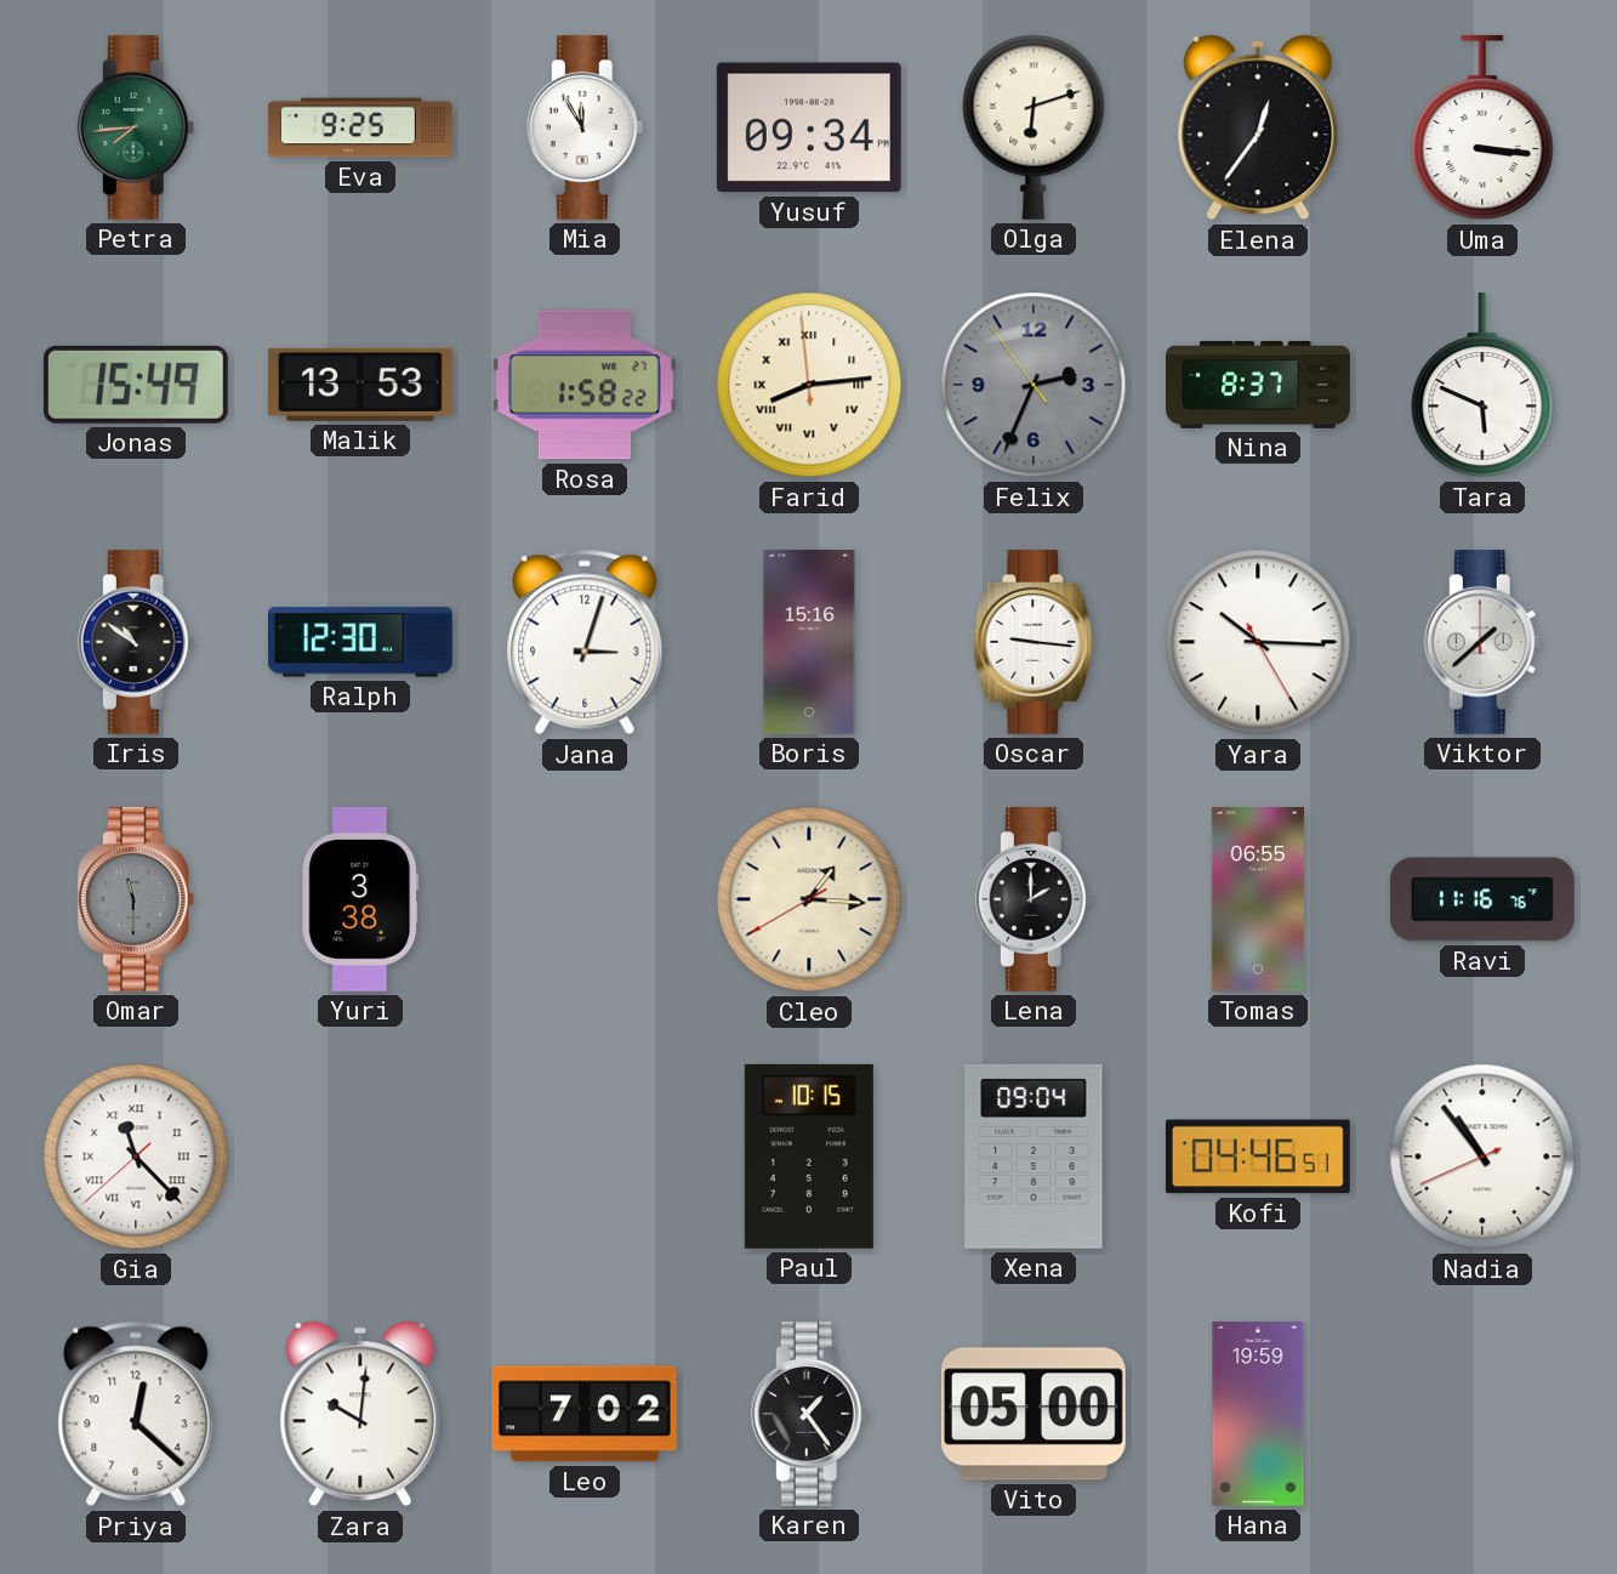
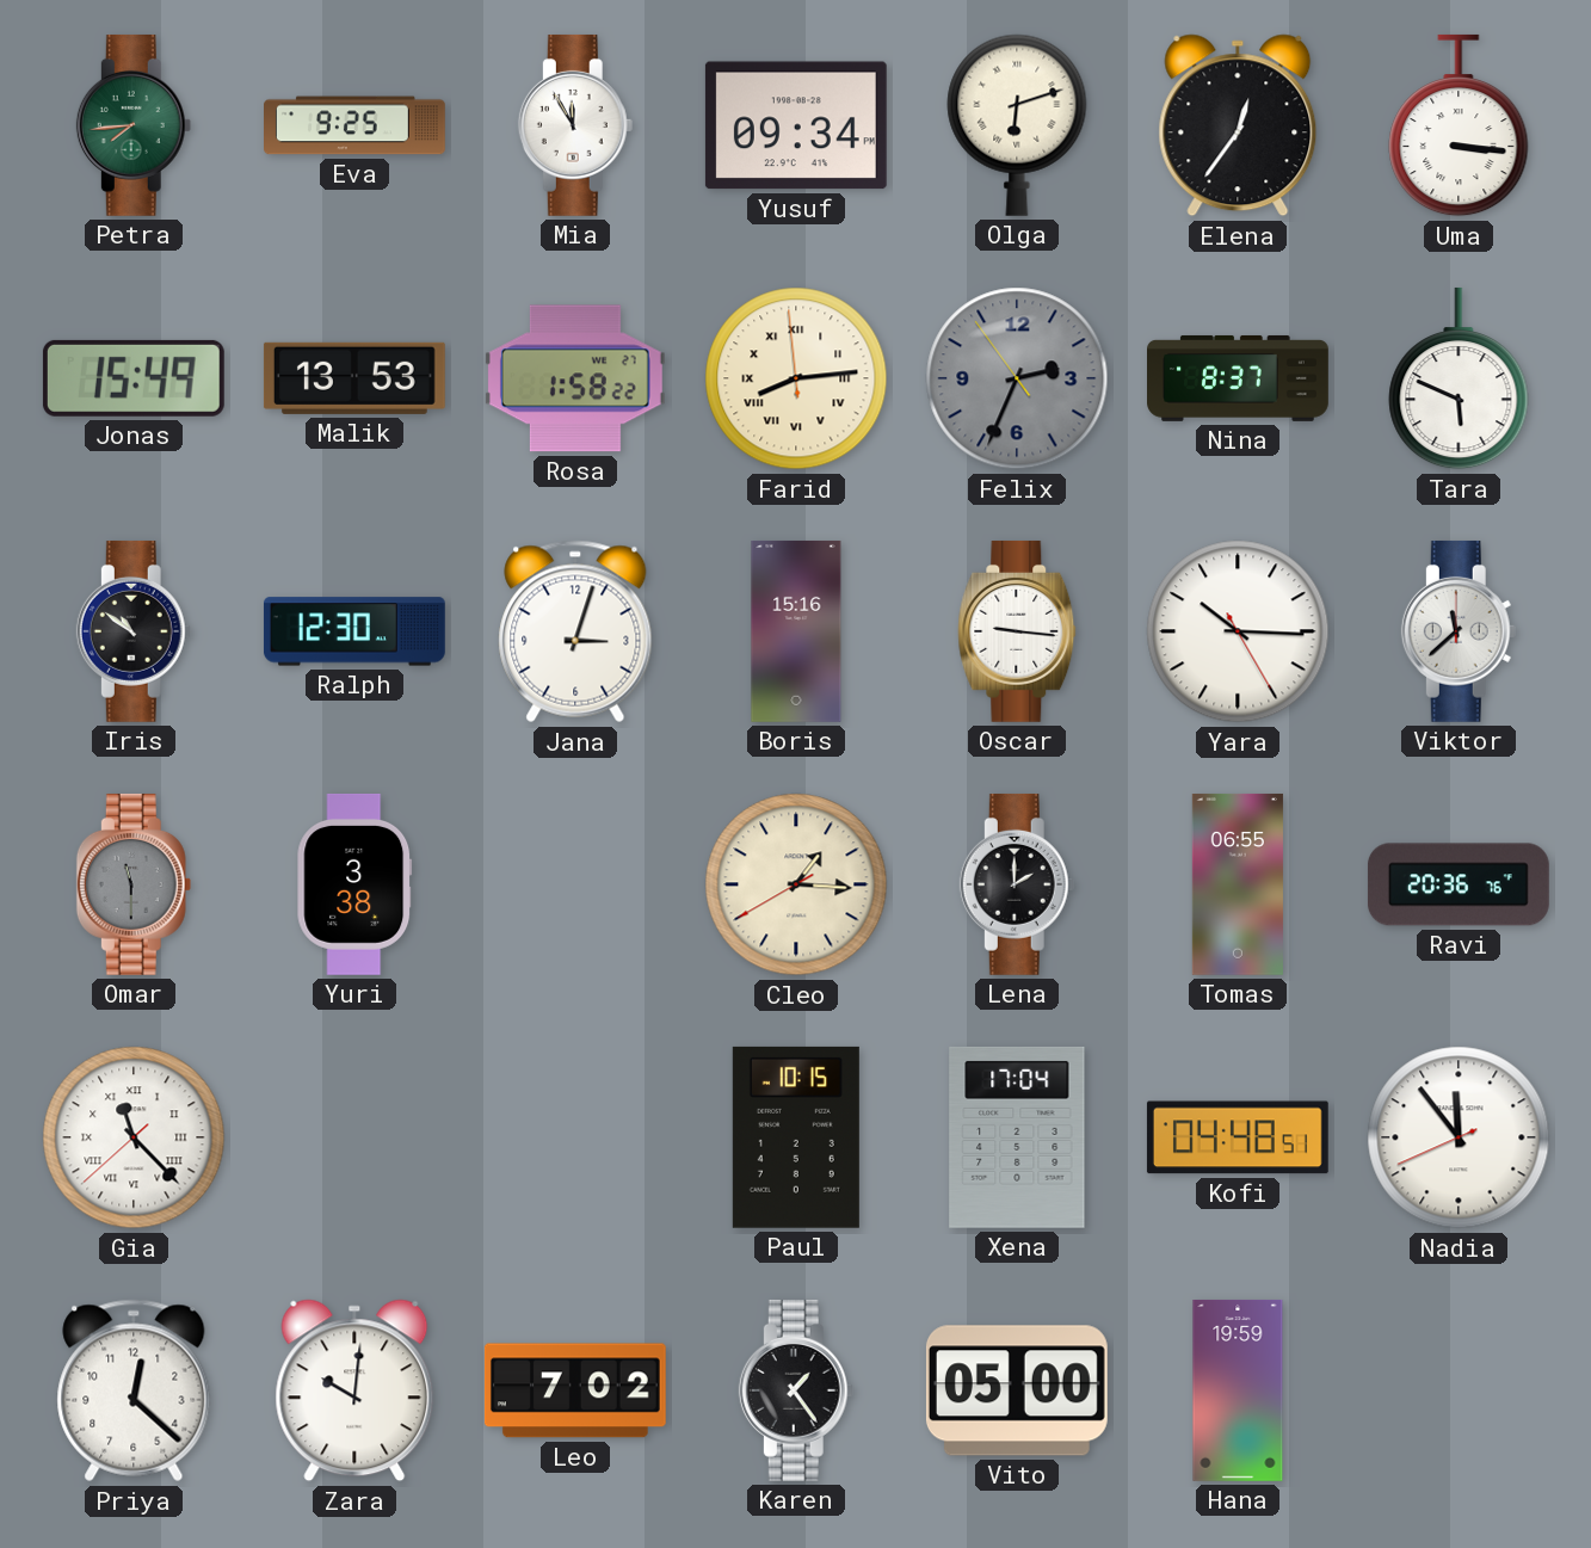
Viktor: 1:38 -> 11:38
Ravi: 11:16 -> 20:36
Xena: 09:04 -> 17:04
Kofi: 04:46 -> 04:48
Nadia: 10:53 -> 11:53
